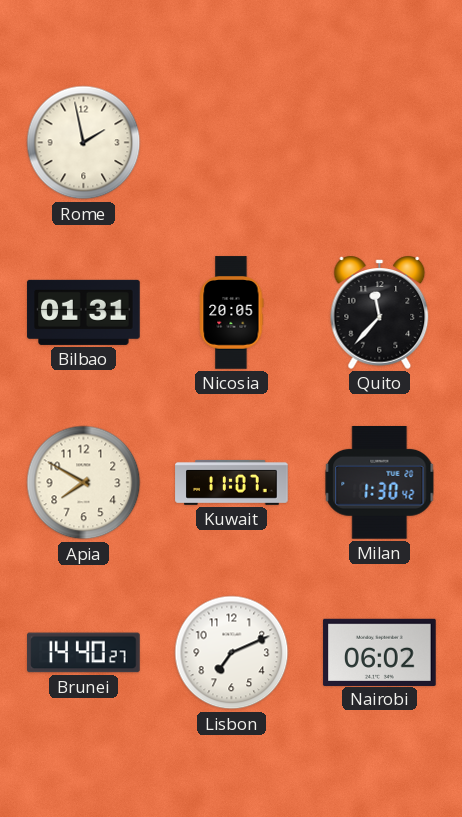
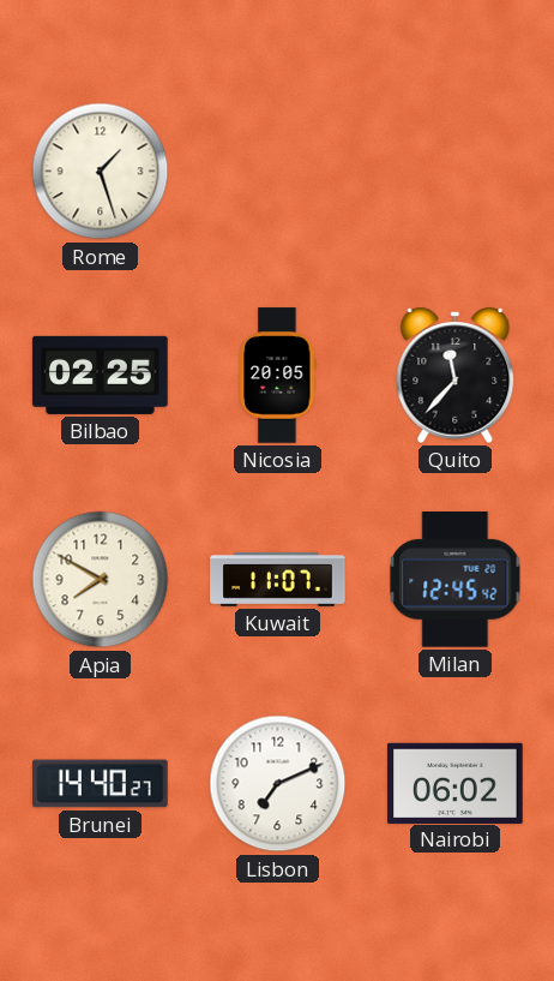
Rome: 1:58 -> 1:27
Bilbao: 01:31 -> 02:25
Milan: 1:30 -> 12:45
